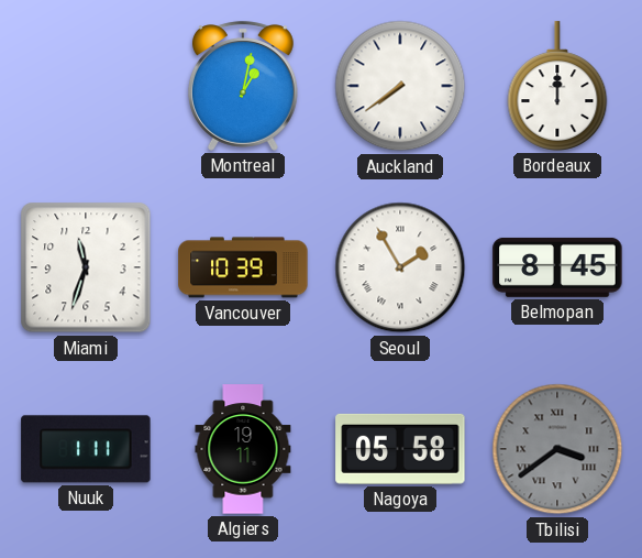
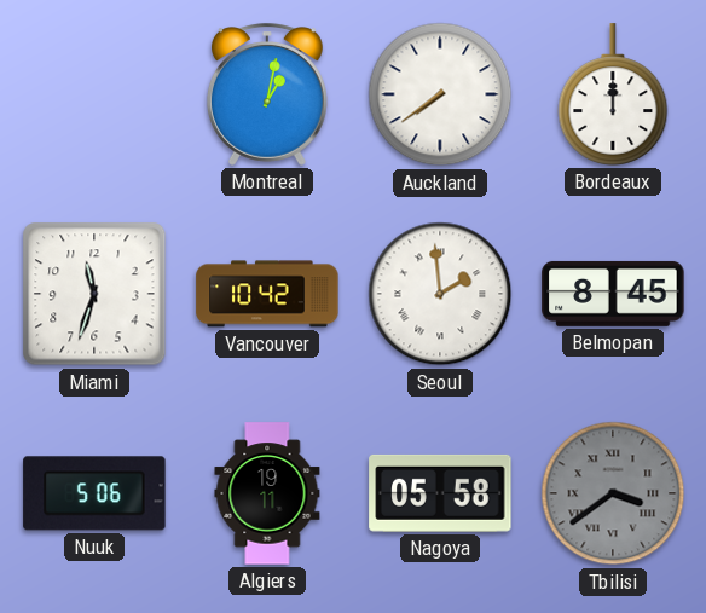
Vancouver: 10:39 -> 10:42
Seoul: 1:55 -> 1:59
Nuuk: 1:11 -> 5:06
